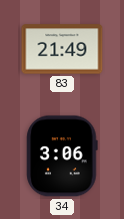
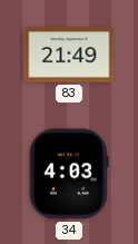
34: 3:06 -> 4:03
